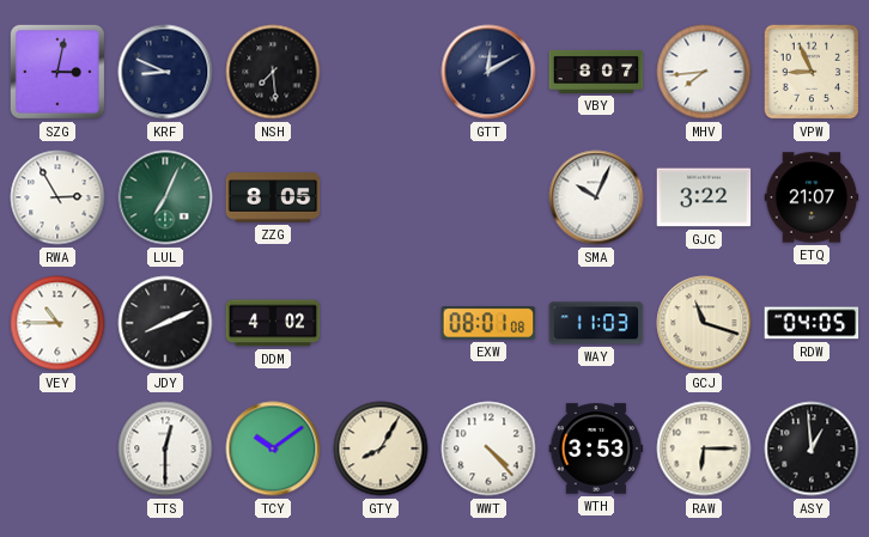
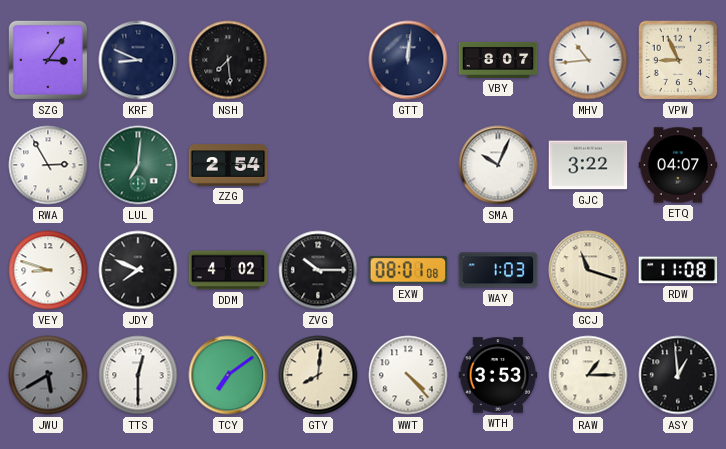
SZG: 3:02 -> 3:06
GTT: 12:10 -> 12:01
MHV: 7:44 -> 10:44
LUL: 7:04 -> 7:01
ZZG: 8:05 -> 2:54
ETQ: 21:07 -> 04:07
VEY: 10:45 -> 8:48
JDY: 8:11 -> 7:49
ZVG: none -> 10:15
WAY: 11:03 -> 1:03
RDW: 04:05 -> 11:08
JWU: none -> 5:40
TCY: 10:09 -> 7:09
GTY: 8:05 -> 8:01
RAW: 6:15 -> 1:15
